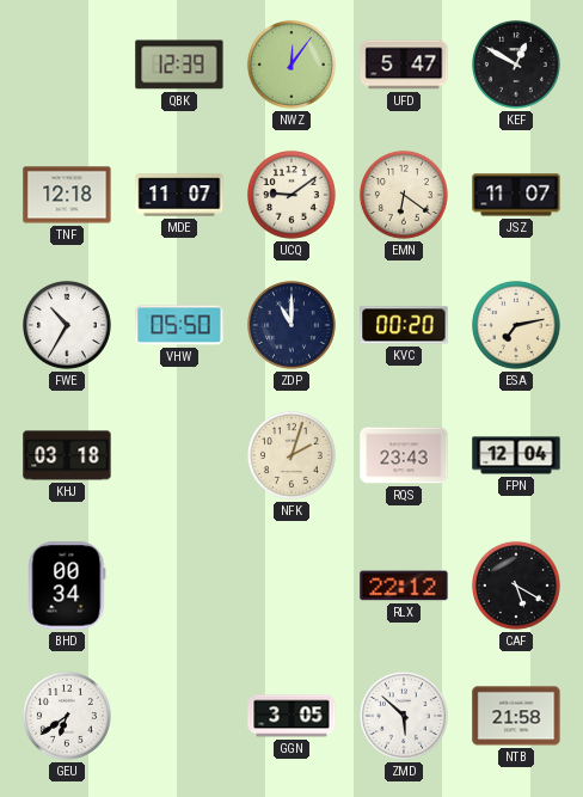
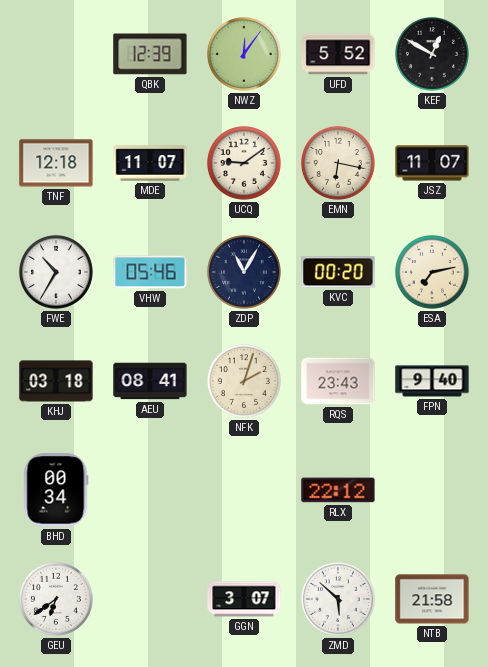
UFD: 5:47 -> 5:52
EMN: 6:21 -> 6:17
VHW: 05:50 -> 05:46
ZDP: 11:00 -> 11:05
AEU: none -> 08:41
FPN: 12:04 -> 9:40
CAF: 5:20 -> none
GGN: 3:05 -> 3:07
